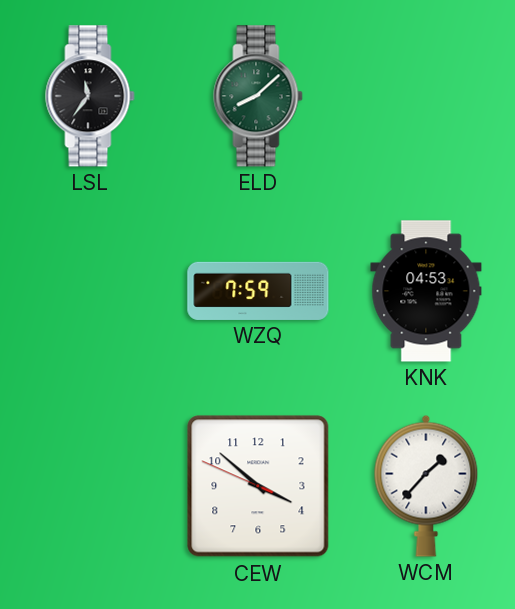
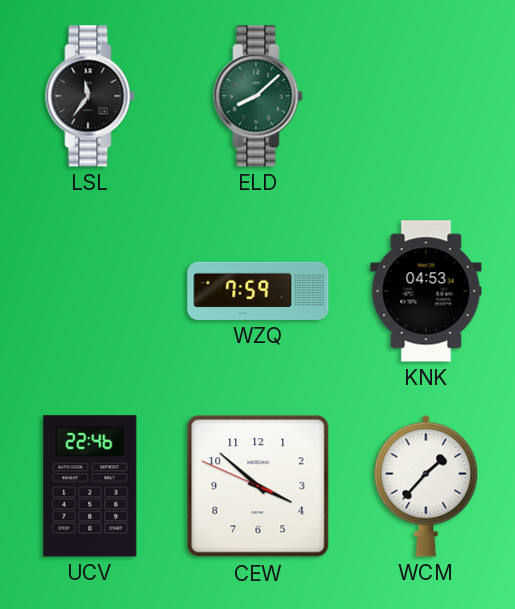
UCV: none -> 22:46
